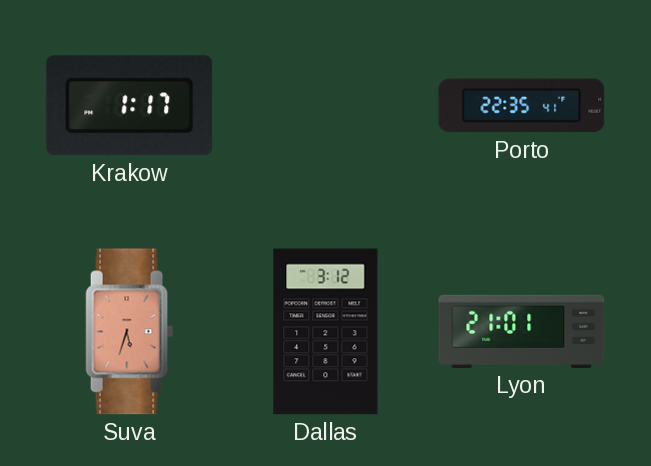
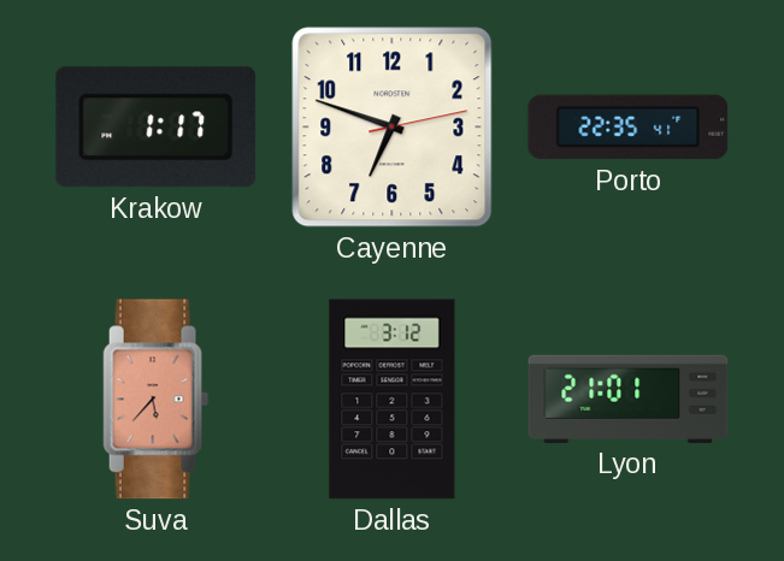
Cayenne: none -> 6:48
Suva: 5:33 -> 5:37
